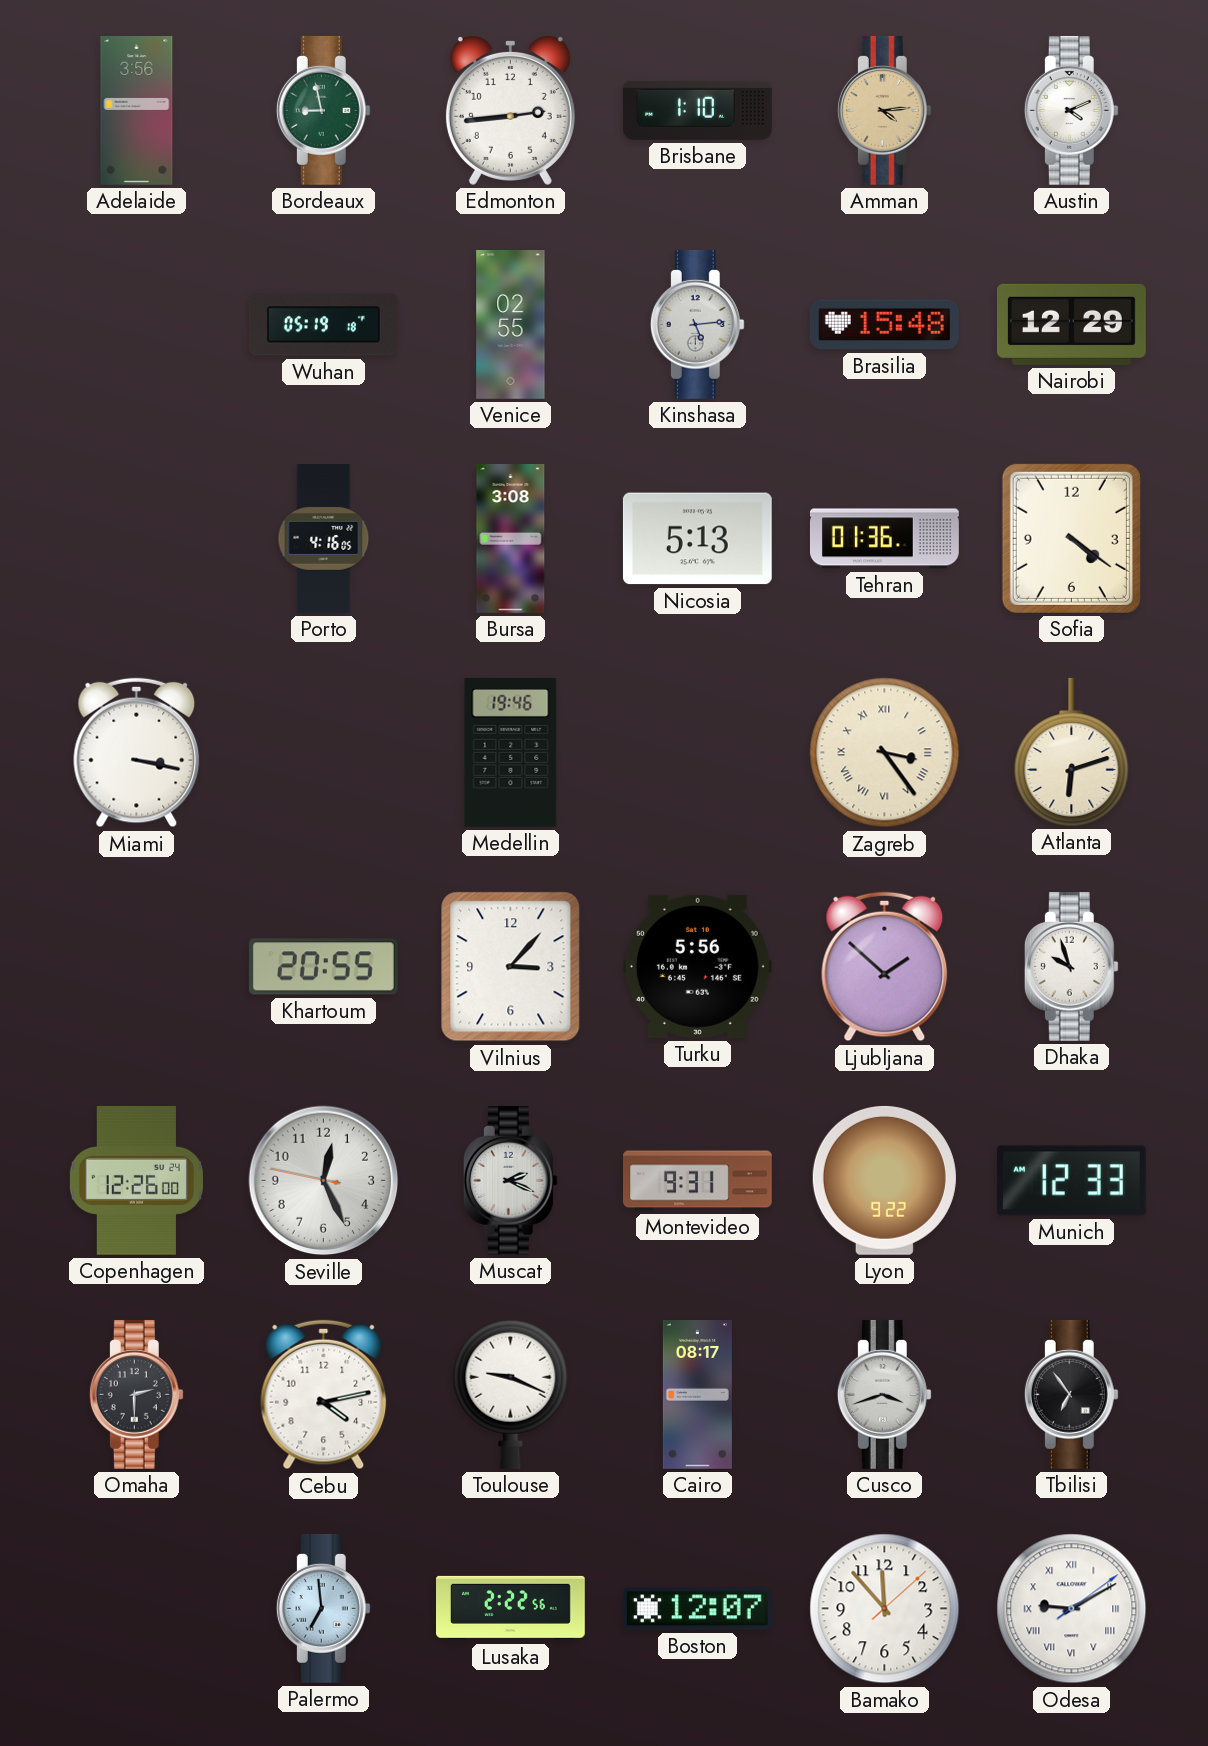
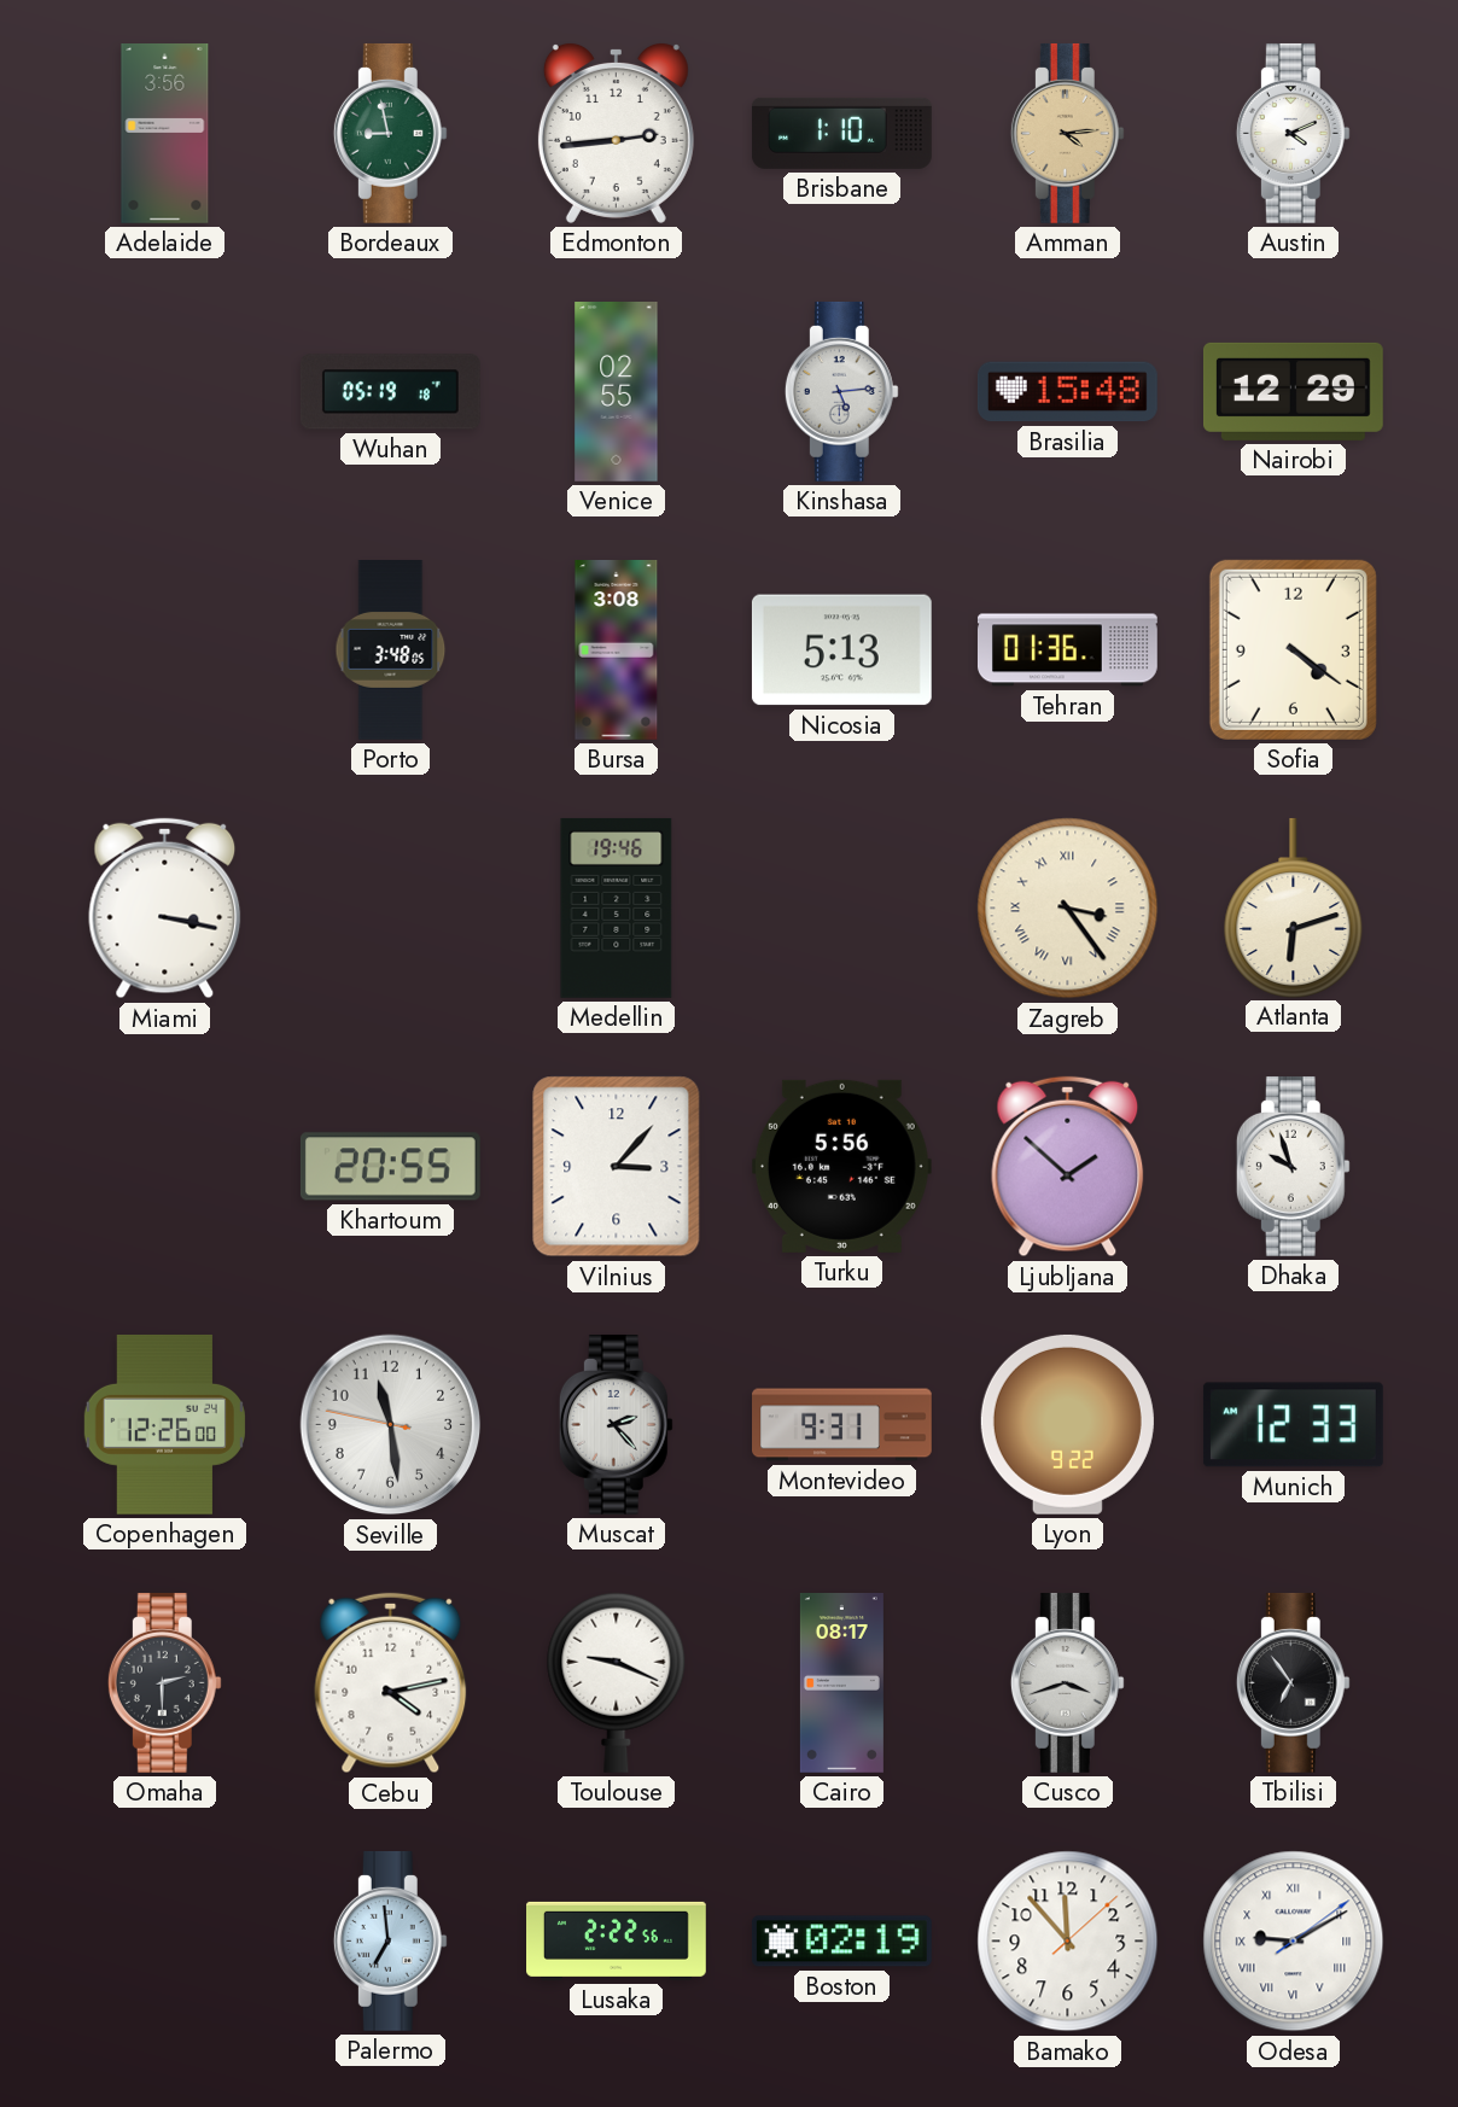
Porto: 4:16 -> 3:48
Seville: 12:25 -> 11:28
Muscat: 2:19 -> 2:23
Boston: 12:07 -> 02:19
